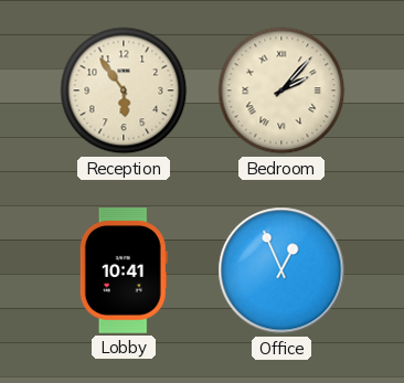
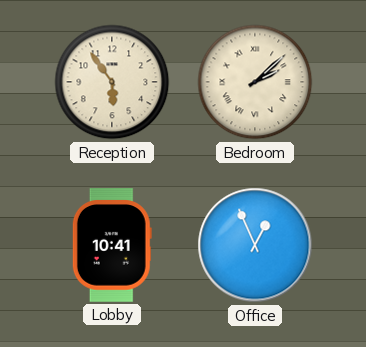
Bedroom: 2:07 -> 2:08
